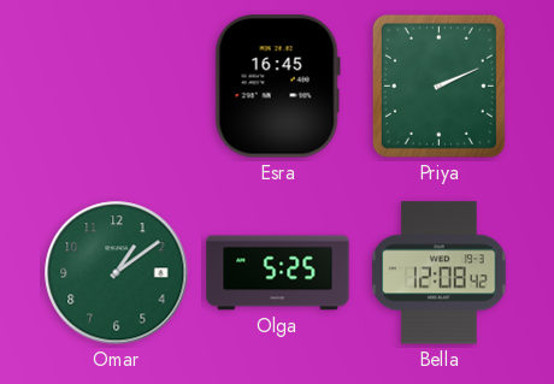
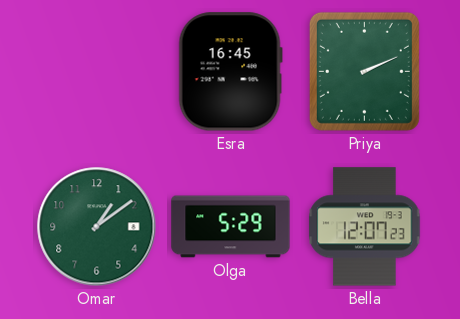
Olga: 5:25 -> 5:29
Bella: 12:08 -> 12:07
